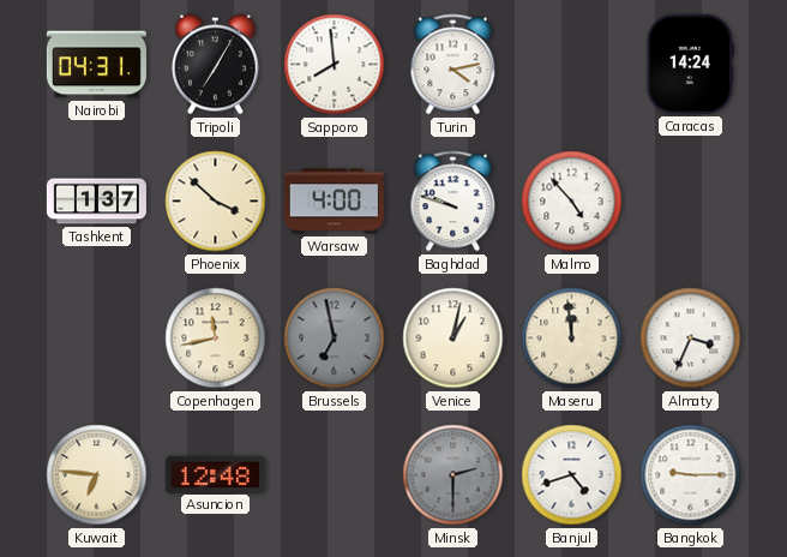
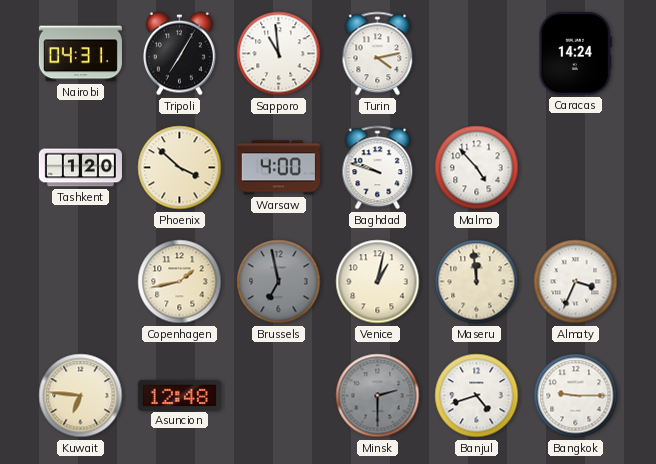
Sapporo: 7:59 -> 10:59
Tashkent: 1:37 -> 1:20
Copenhagen: 11:43 -> 1:43
